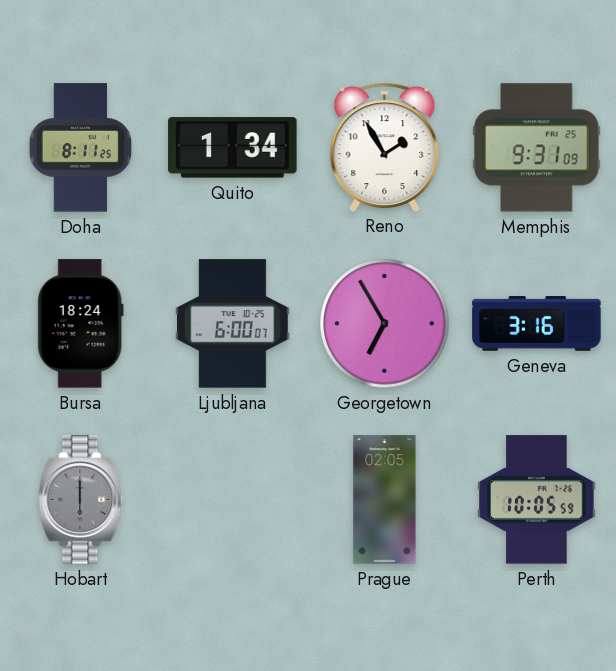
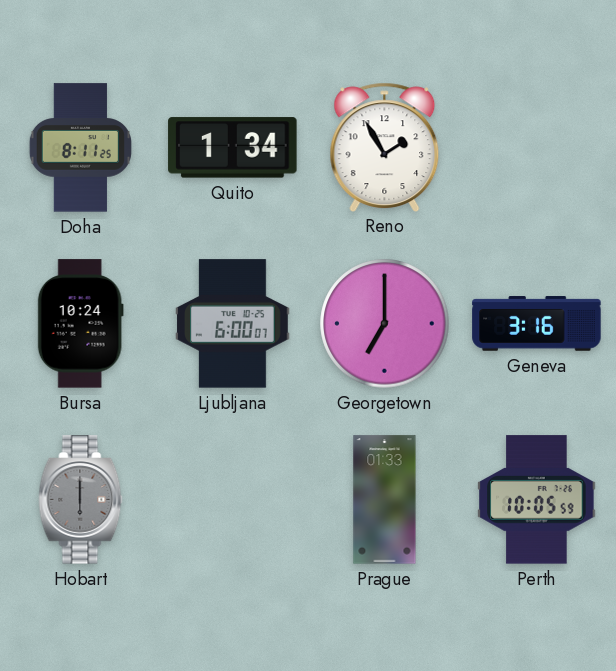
Memphis: 9:31 -> none
Bursa: 18:24 -> 10:24
Georgetown: 6:55 -> 7:00
Prague: 02:05 -> 01:33
